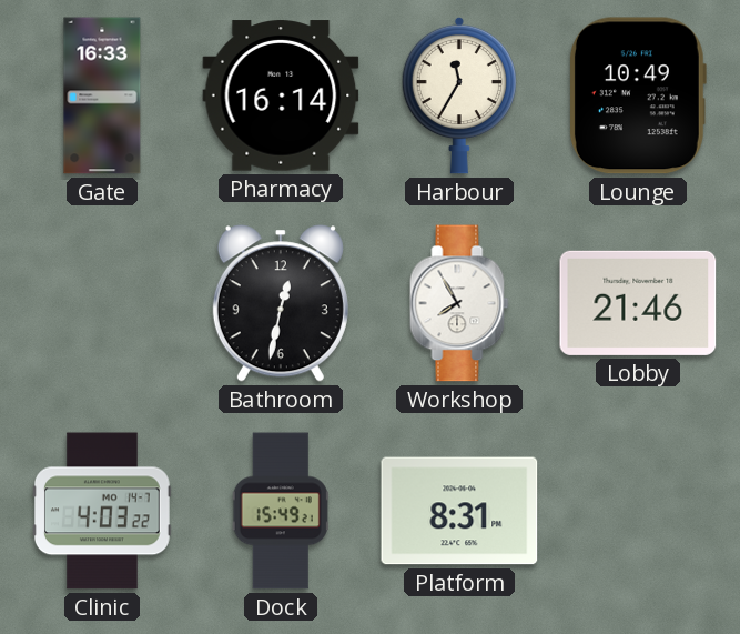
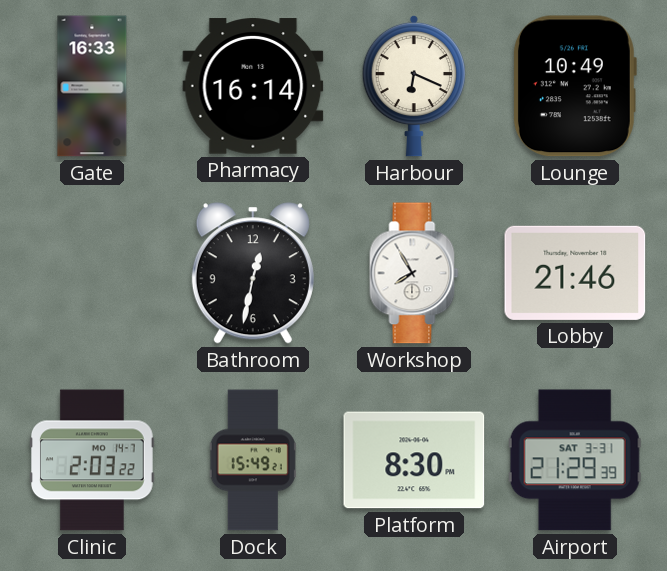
Harbour: 11:35 -> 6:19
Clinic: 4:03 -> 2:03
Platform: 8:31 -> 8:30
Airport: none -> 21:29
